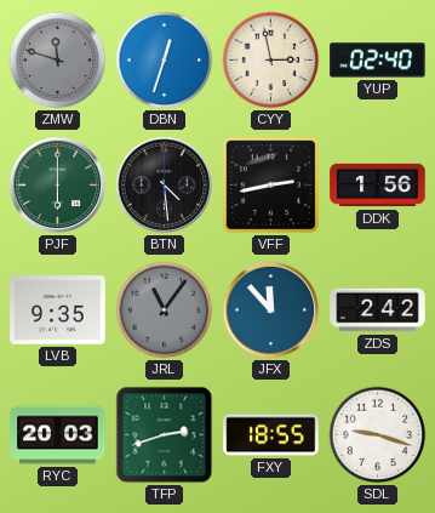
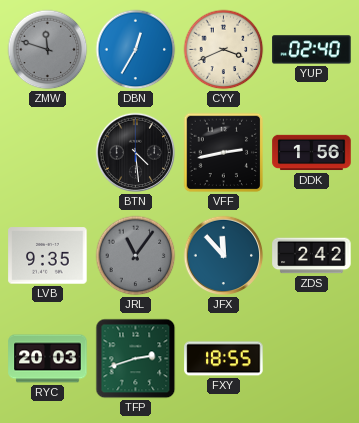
DBN: 12:33 -> 12:35
CYY: 2:58 -> 3:41
PJF: 6:00 -> none
SDL: 9:18 -> none
